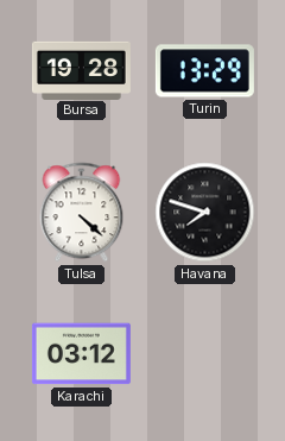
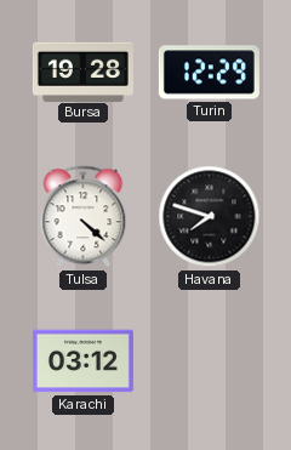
Turin: 13:29 -> 12:29
